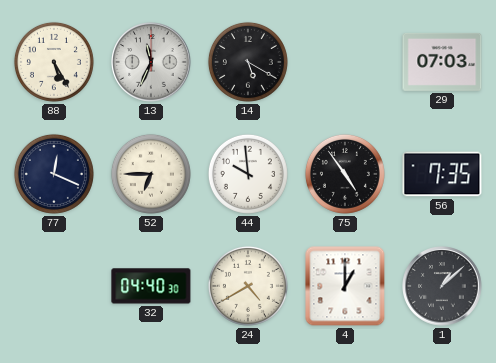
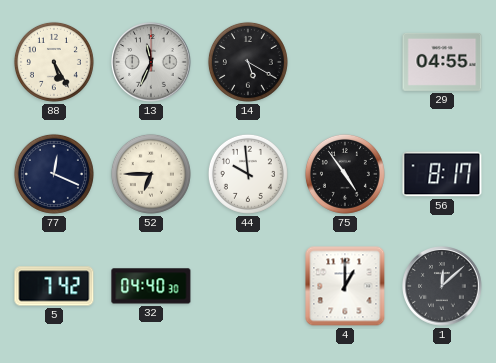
29: 07:03 -> 04:55
56: 7:35 -> 8:17
5: none -> 7:42
24: 4:40 -> none
1: 1:08 -> 12:08
